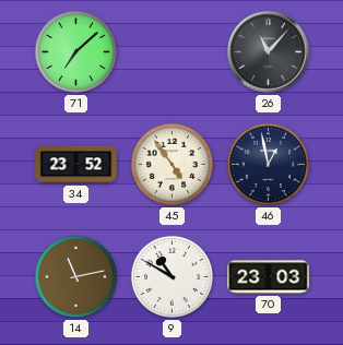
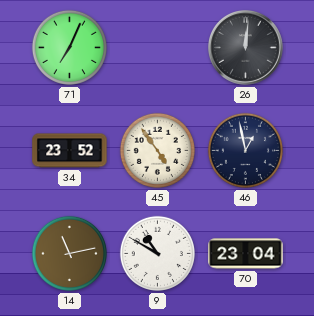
71: 7:08 -> 7:04
26: 11:07 -> 12:01
70: 23:03 -> 23:04
